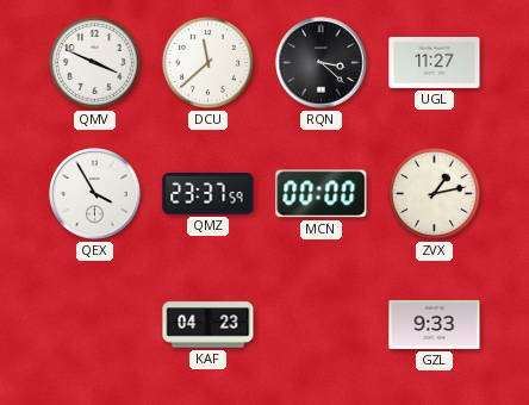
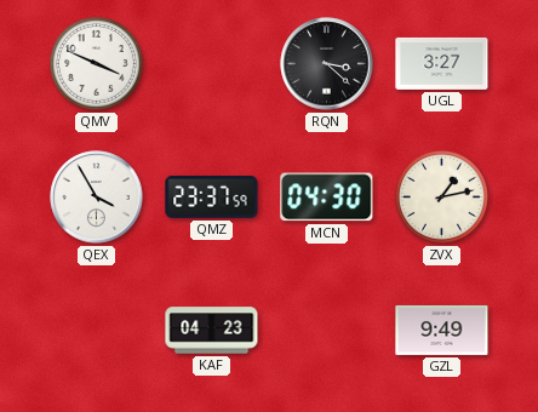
DCU: 11:38 -> none
UGL: 11:27 -> 3:27
MCN: 00:00 -> 04:30
GZL: 9:33 -> 9:49
